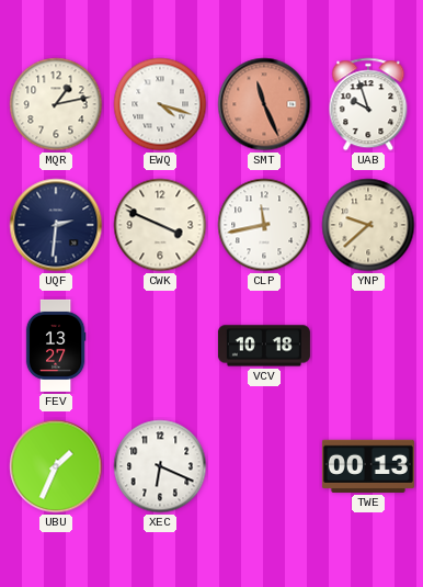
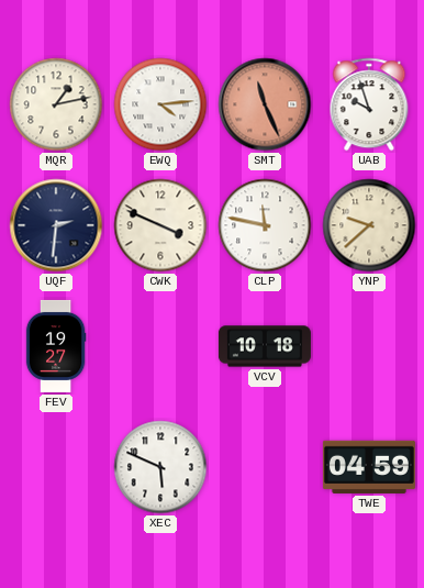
EWQ: 4:18 -> 4:14
CLP: 11:43 -> 11:47
FEV: 13:27 -> 19:27
UBU: 1:34 -> none
XEC: 6:19 -> 5:49
TWE: 00:13 -> 04:59
